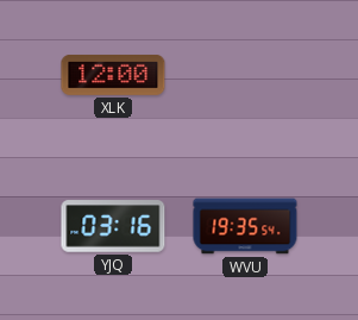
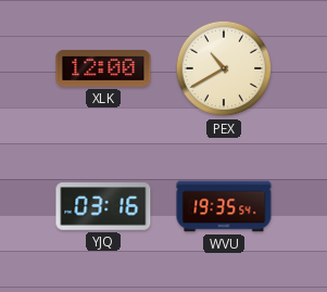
PEX: none -> 10:40
